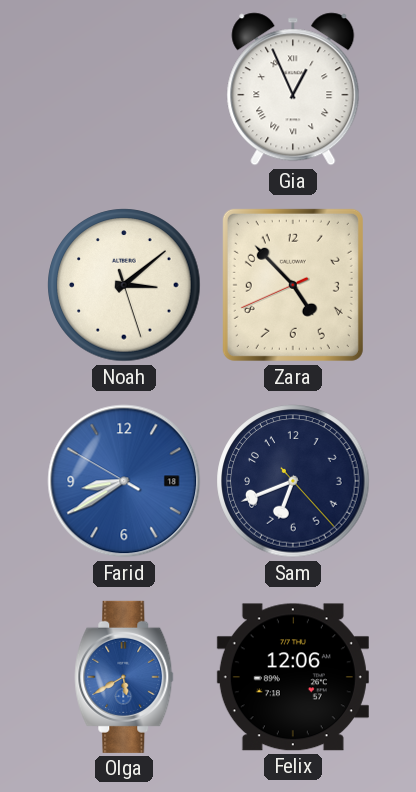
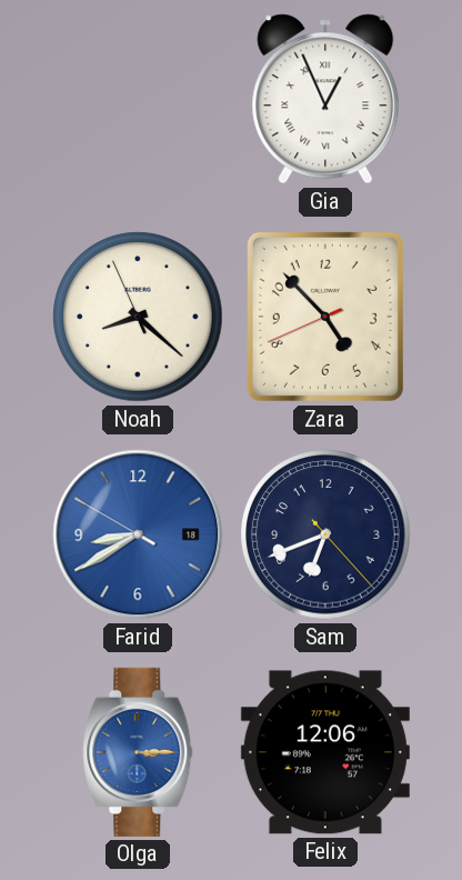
Noah: 3:08 -> 8:21
Olga: 5:40 -> 3:15
